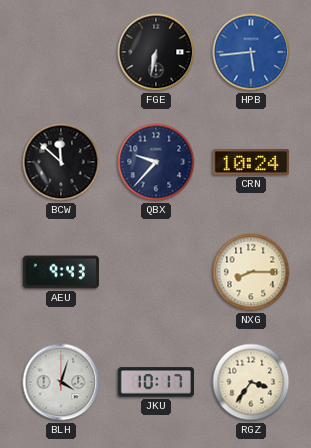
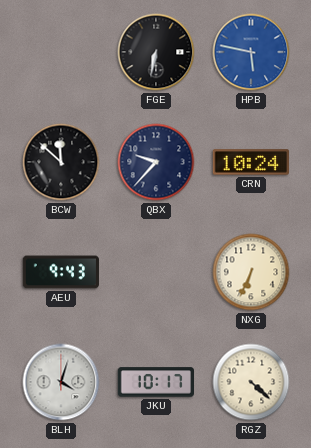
HPB: 5:44 -> 5:47
NXG: 8:15 -> 6:34
RGZ: 3:36 -> 4:22
